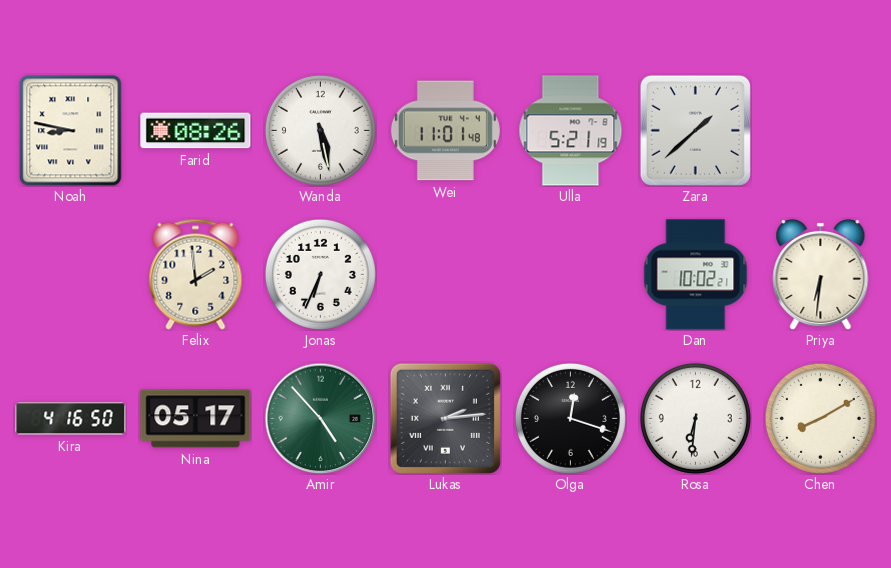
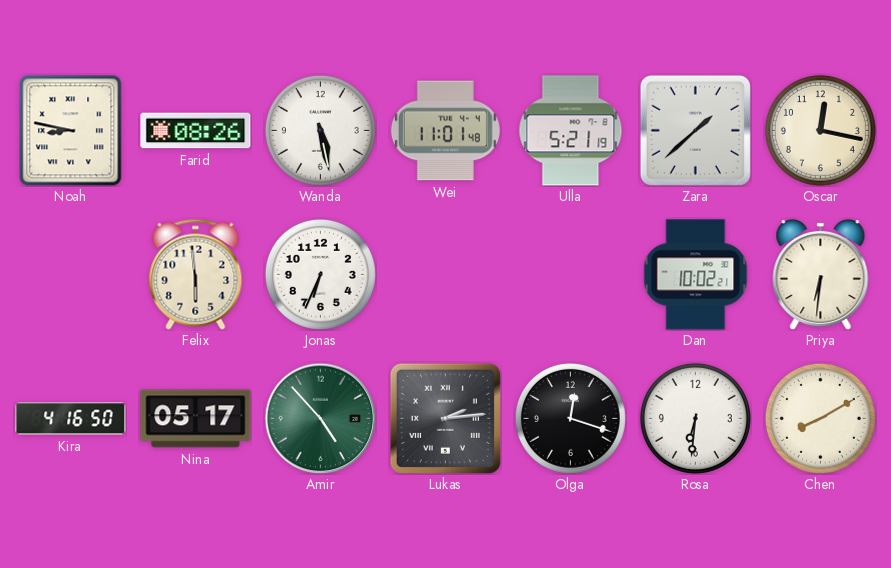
Oscar: none -> 12:17
Felix: 1:59 -> 5:59
